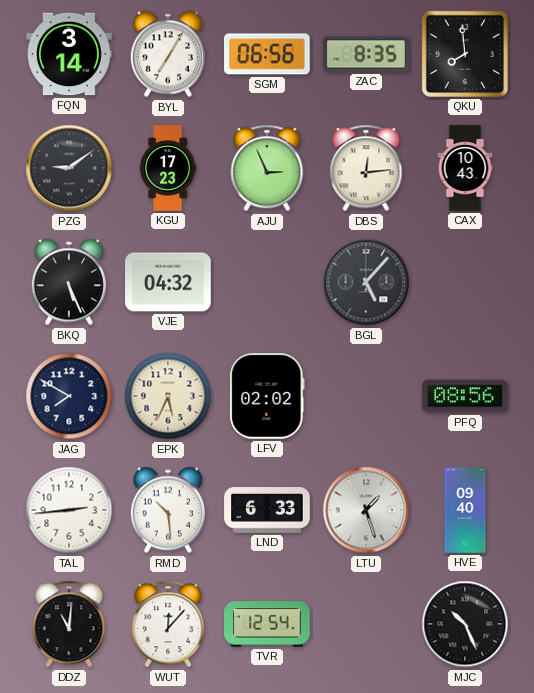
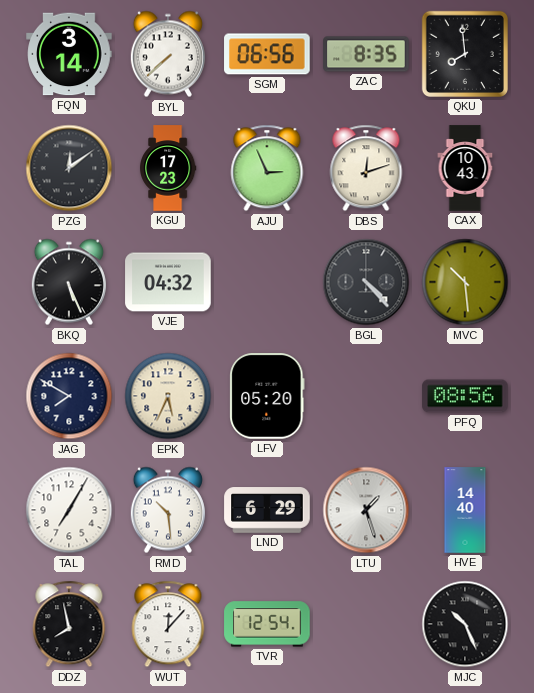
BYL: 7:05 -> 7:38
PZG: 9:09 -> 12:09
DBS: 12:14 -> 12:12
BGL: 5:07 -> 4:23
MVC: none -> 10:29
LFV: 02:02 -> 05:20
TAL: 2:44 -> 7:05
LND: 6:33 -> 6:29
HVE: 09:40 -> 14:40
DDZ: 11:01 -> 7:58
